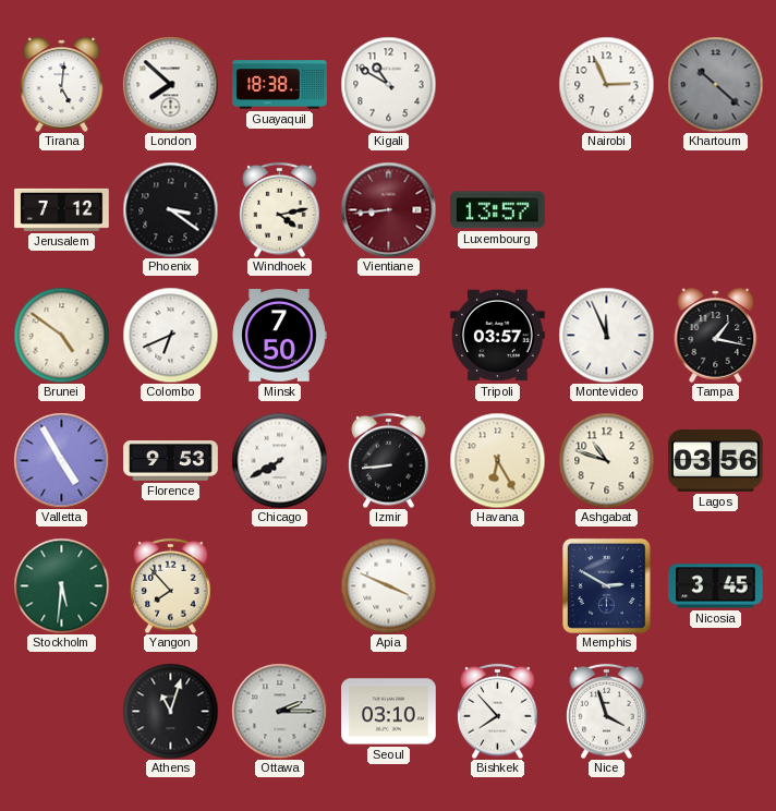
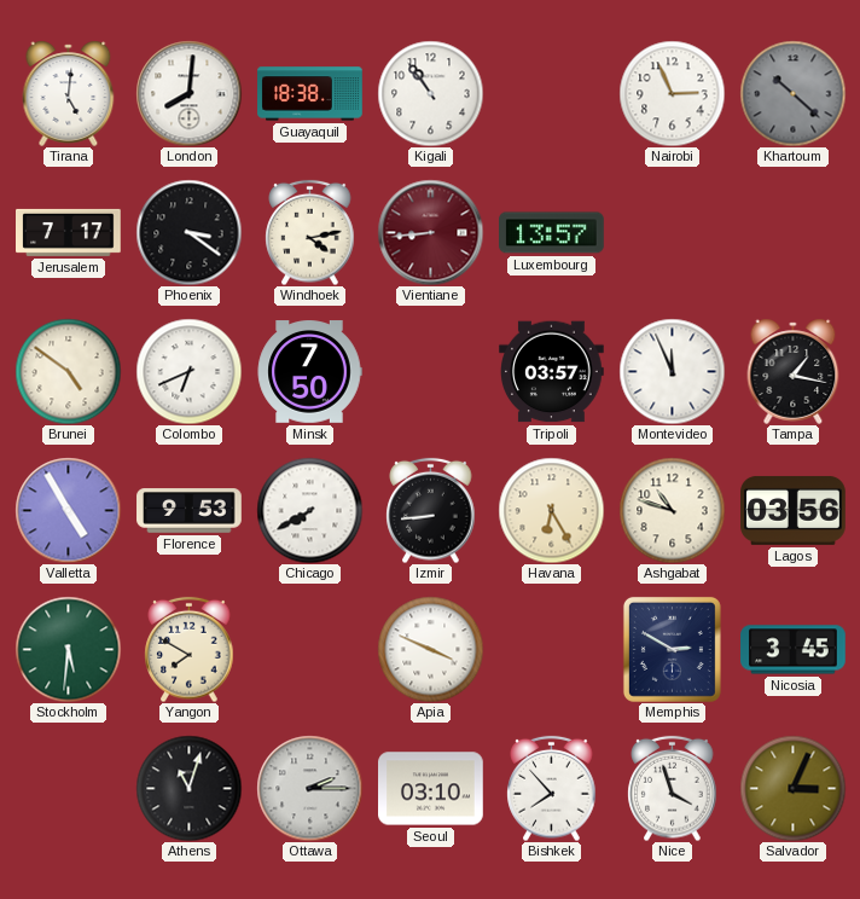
London: 7:52 -> 8:01
Kigali: 10:50 -> 10:54
Jerusalem: 7:12 -> 7:17
Yangon: 7:53 -> 7:50
Salvador: none -> 3:04
